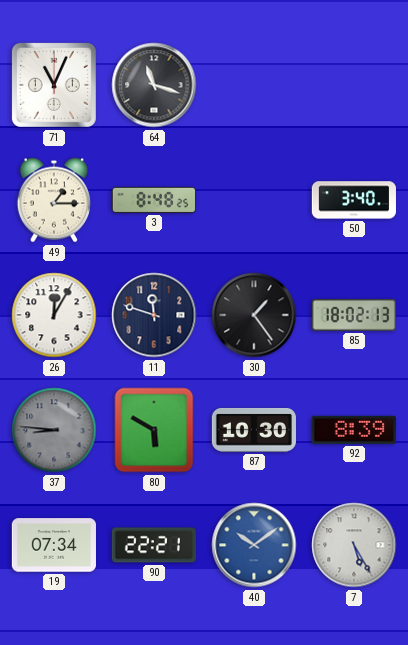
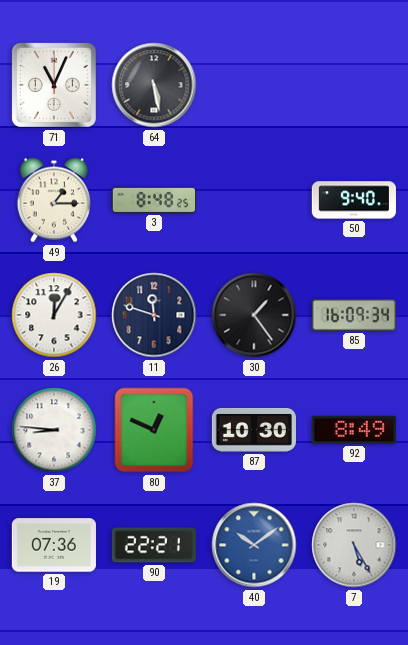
64: 11:18 -> 5:28
50: 3:40 -> 9:40
85: 18:02 -> 16:09
37 dial: grey -> white
80: 5:50 -> 12:49
92: 8:39 -> 8:49
19: 07:34 -> 07:36
